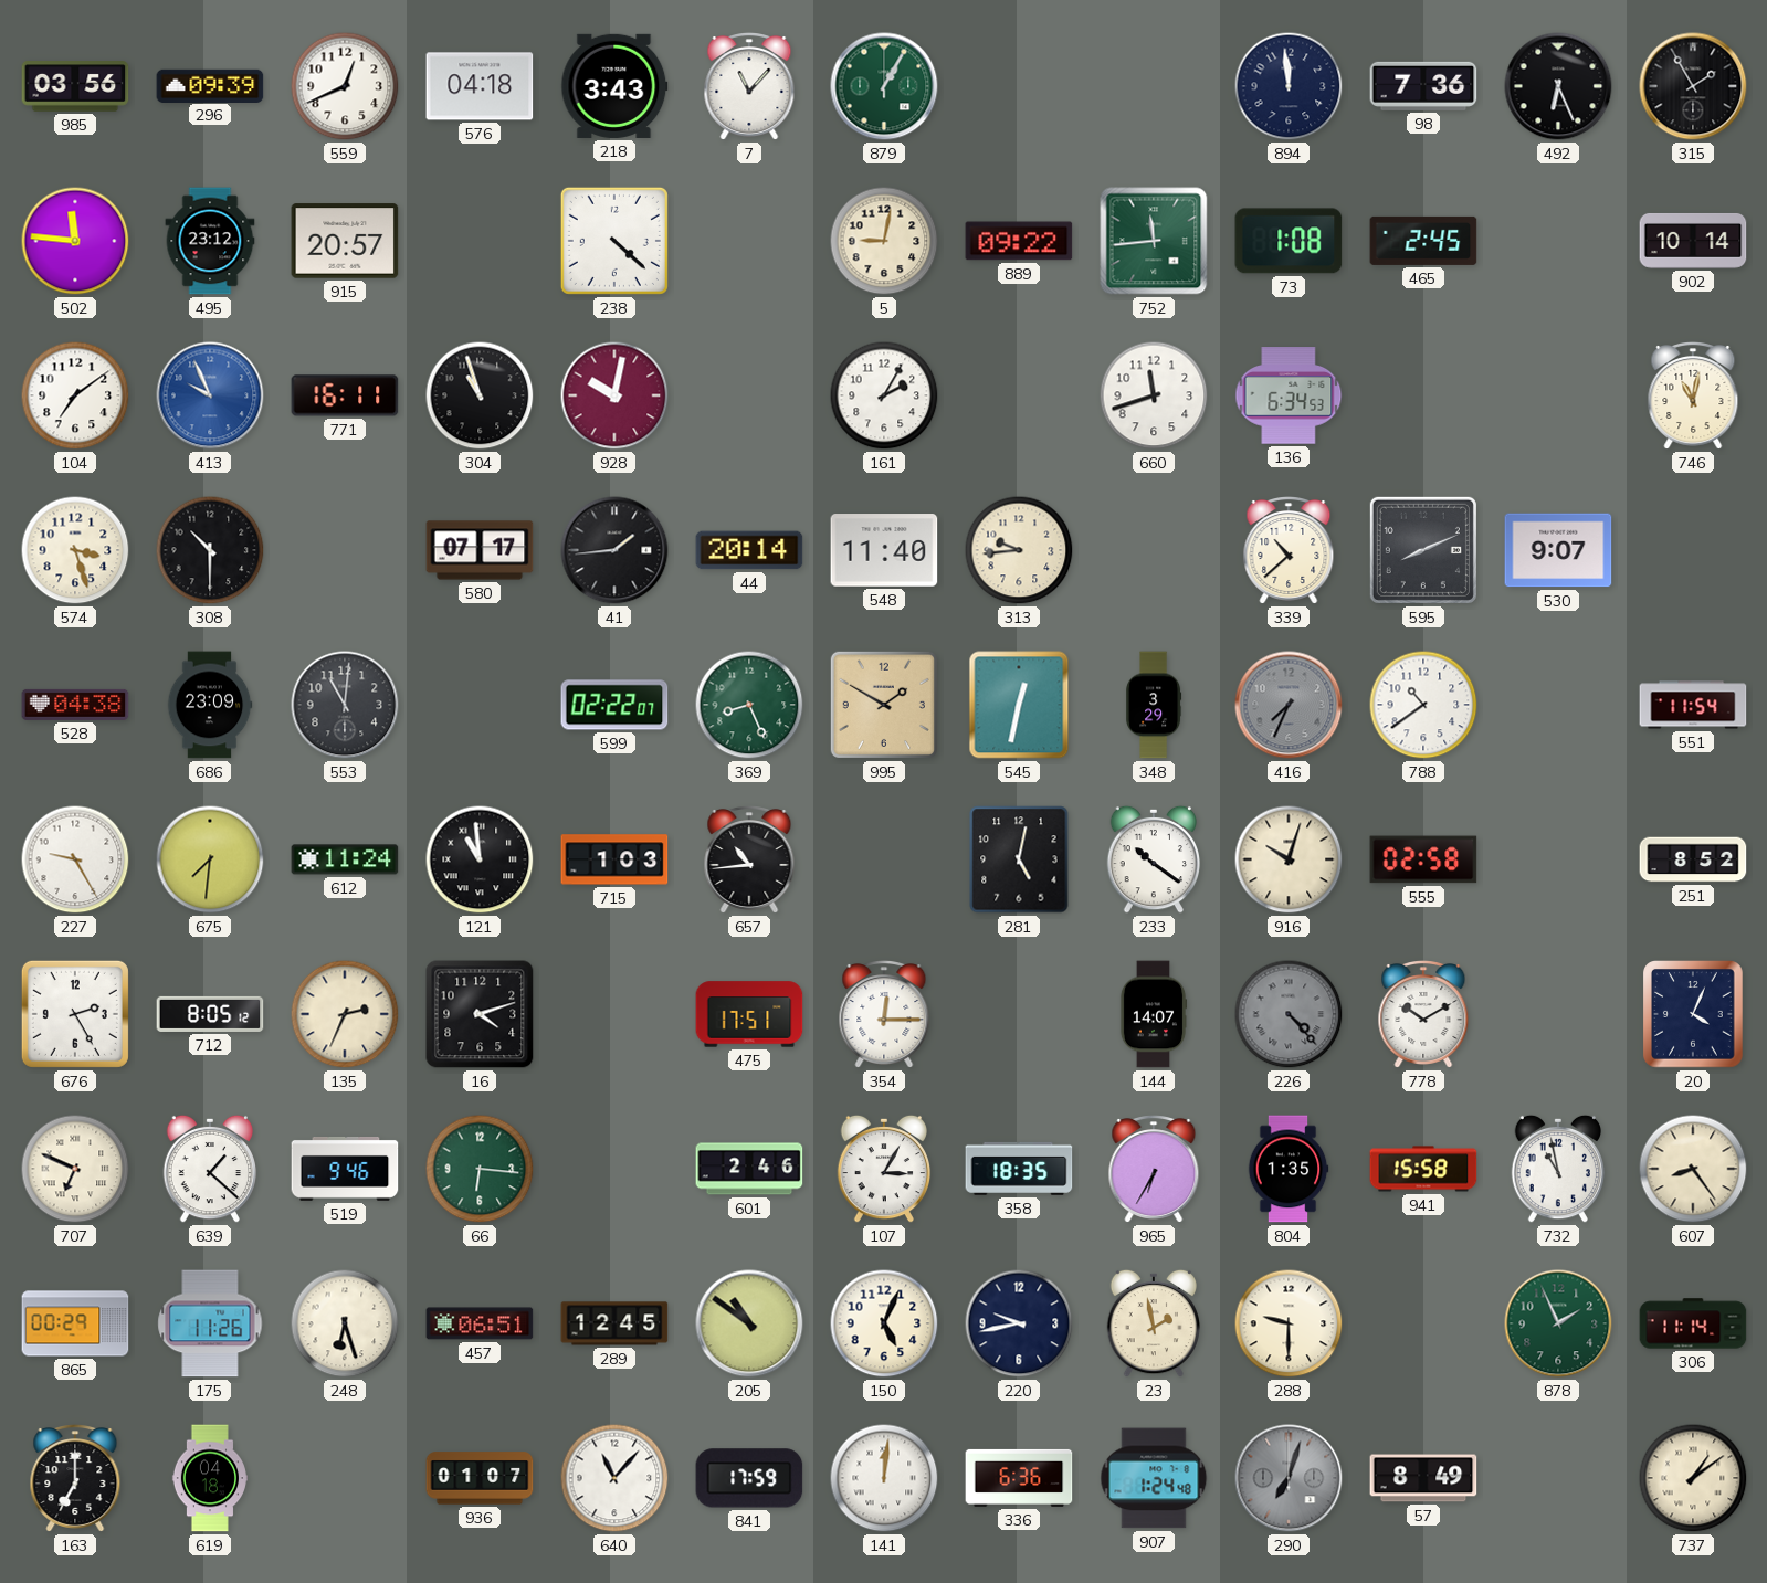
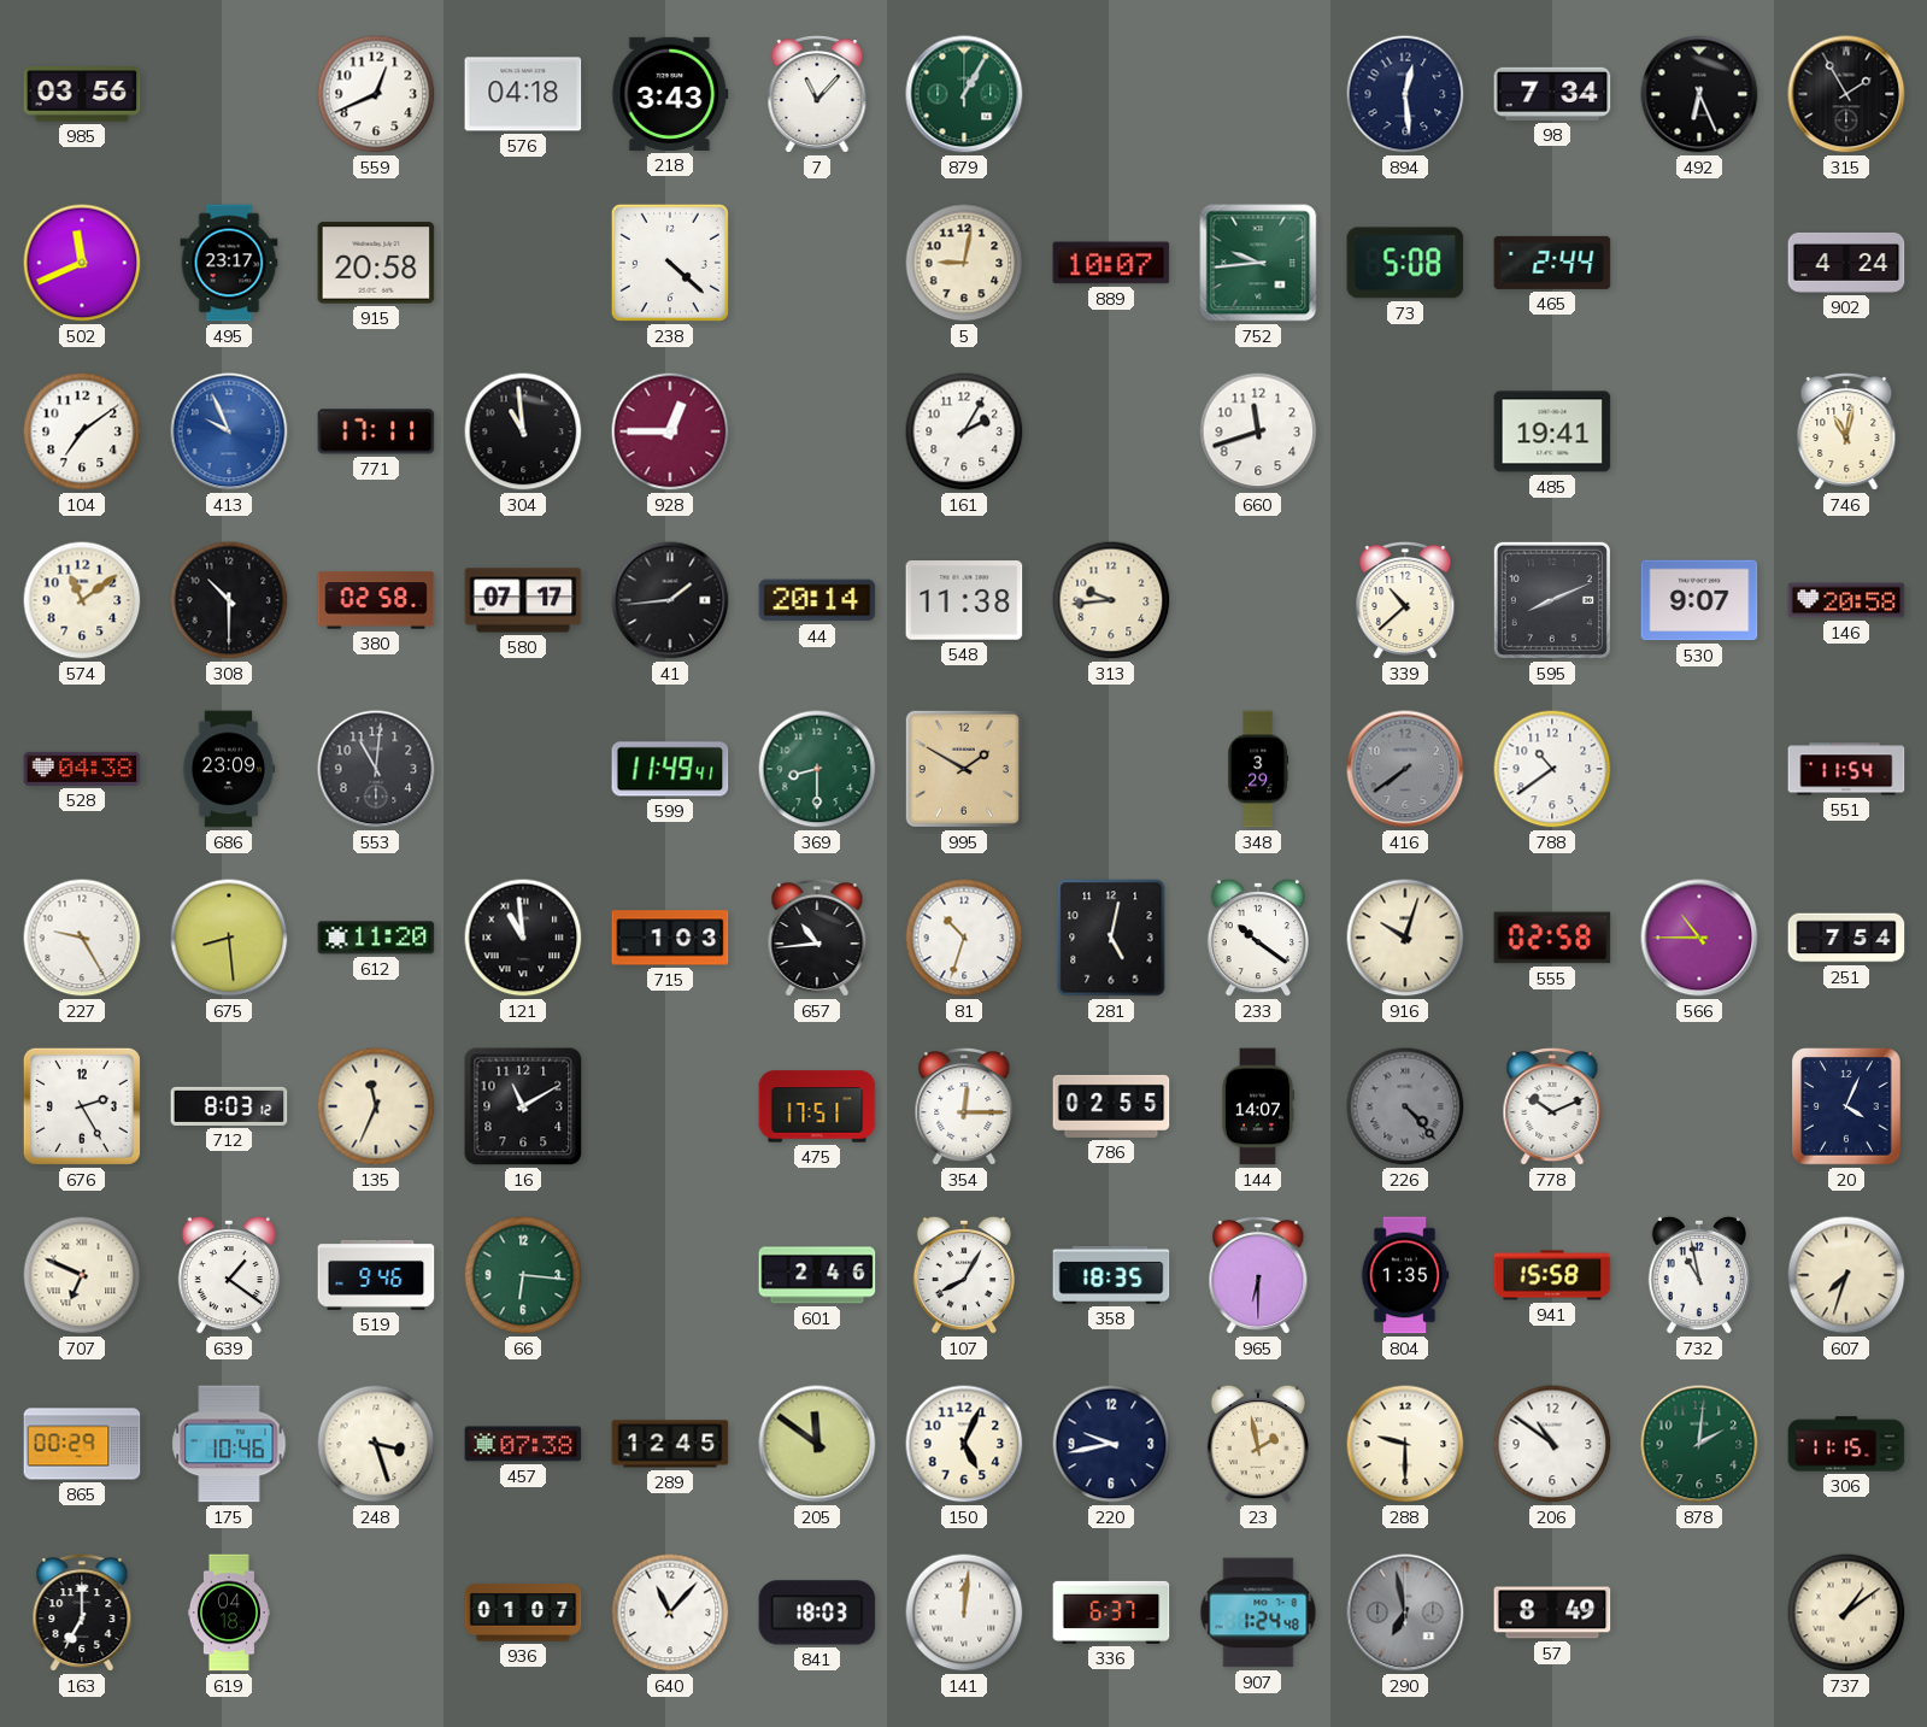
296: 09:39 -> none
894: 11:59 -> 12:29
98: 7:36 -> 7:34
502: 11:46 -> 11:41
495: 23:12 -> 23:17
915: 20:57 -> 20:58
889: 09:22 -> 10:07
752: 11:44 -> 9:44
73: 1:08 -> 5:08
465: 2:45 -> 2:44
902: 10:14 -> 4:24
771: 16:11 -> 17:11
304: 10:57 -> 10:59
928: 10:02 -> 12:45
136: 6:34 -> none
485: none -> 19:41
574: 3:27 -> 11:09
380: none -> 02:58
548: 11:40 -> 11:38
146: none -> 20:58
599: 02:22 -> 11:49
369: 8:26 -> 8:30
545: 12:32 -> none
416: 7:34 -> 7:39
675: 7:31 -> 8:29
612: 11:24 -> 11:20
81: none -> 10:33
566: none -> 10:45
251: 8:52 -> 7:54
712: 8:05 -> 8:03
135: 2:34 -> 11:34
16: 4:12 -> 11:10
786: none -> 02:55
778: 10:10 -> 10:11
639: 1:22 -> 1:21
107: 3:05 -> 8:05
965: 6:35 -> 6:30
607: 8:24 -> 7:33
175: 11:26 -> 10:46
248: 6:27 -> 3:27
457: 06:51 -> 07:38
205: 10:51 -> 11:51
206: none -> 10:51
878: 1:56 -> 2:01
306: 11:14 -> 11:15
841: 17:59 -> 18:03
336: 6:36 -> 6:37
290: 7:03 -> 6:58
